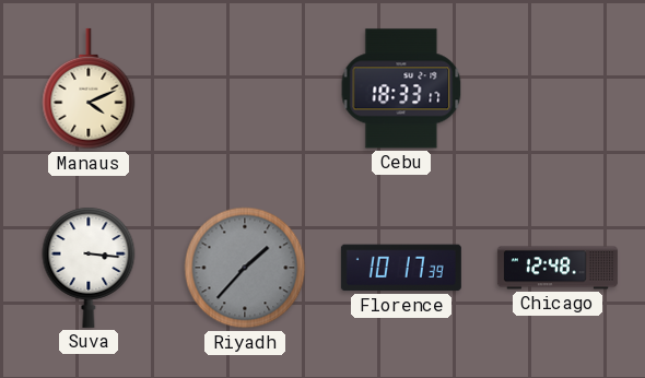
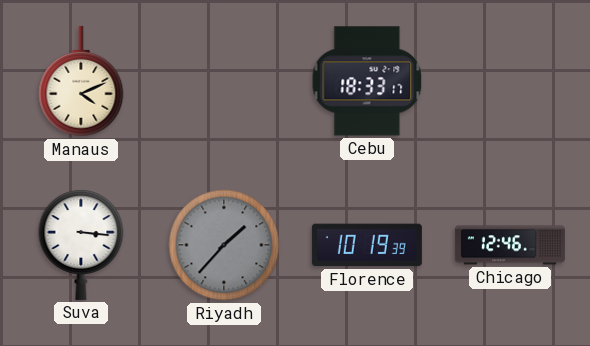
Florence: 10:17 -> 10:19
Chicago: 12:48 -> 12:46
